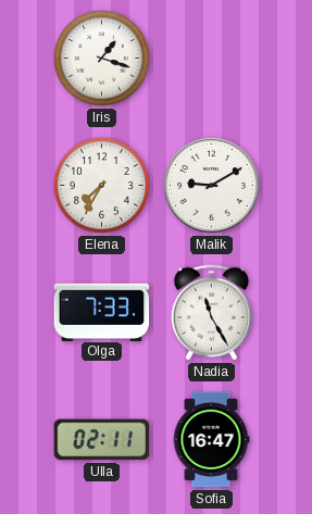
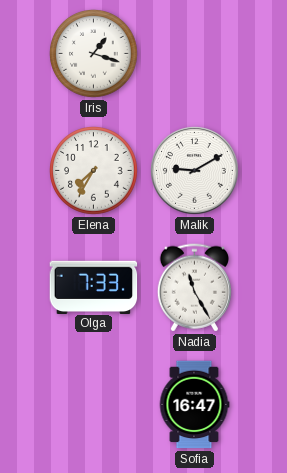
Ulla: 02:11 -> none
